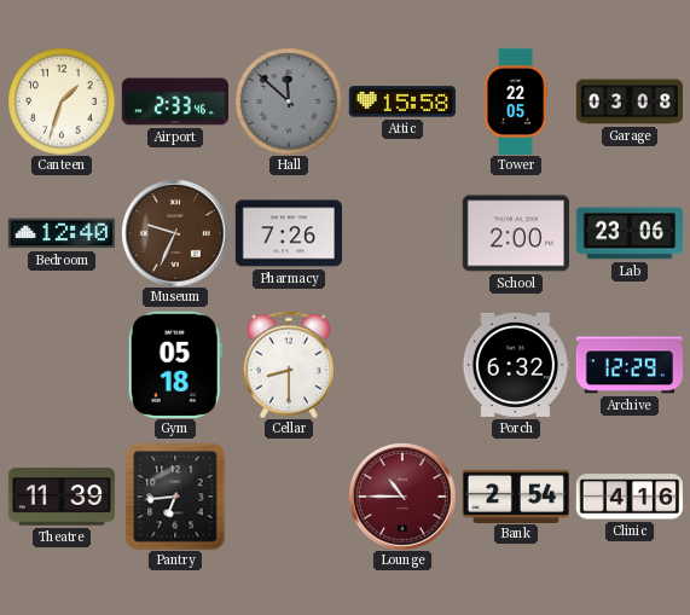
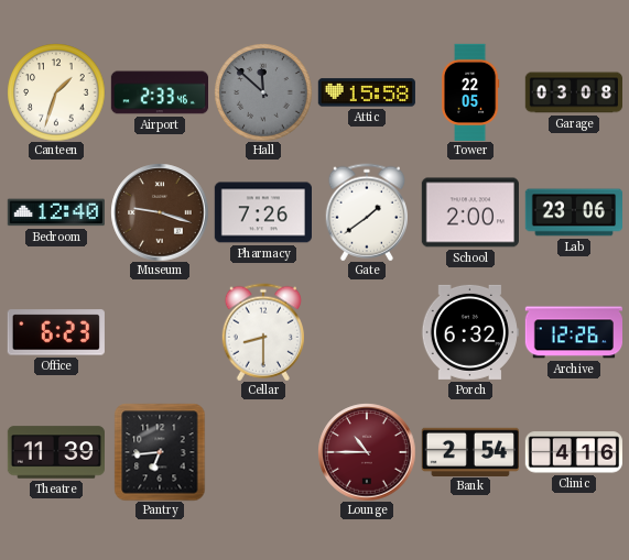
Museum: 9:34 -> 9:18
Gate: none -> 1:39
Office: none -> 6:23
Gym: 05:18 -> none
Archive: 12:29 -> 12:26
